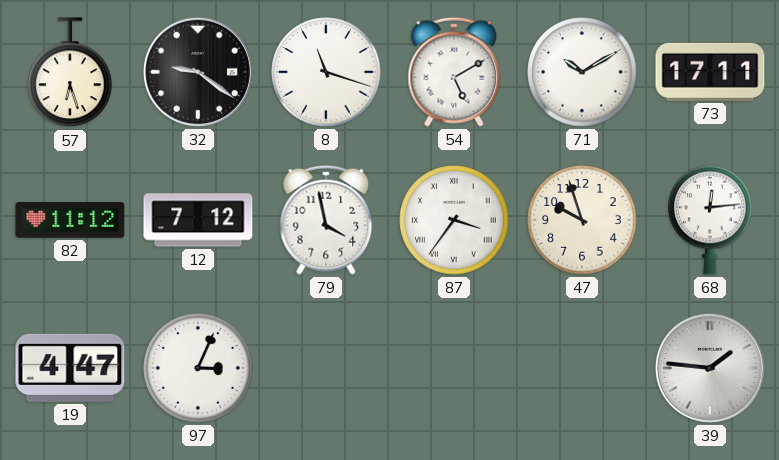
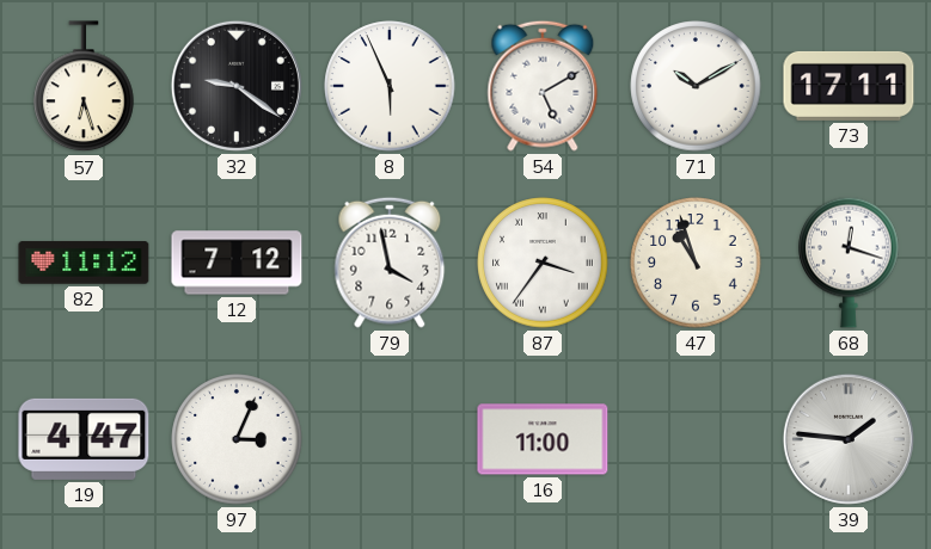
8: 11:18 -> 5:56
47: 9:57 -> 10:57
68: 12:14 -> 12:18
16: none -> 11:00
